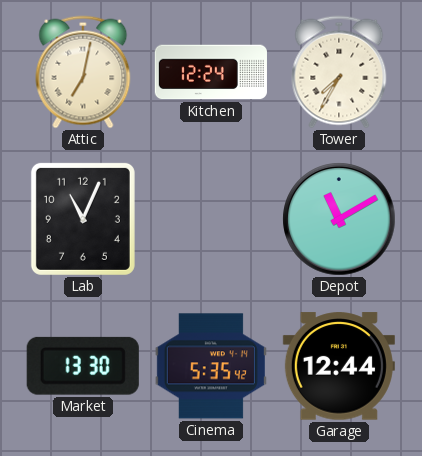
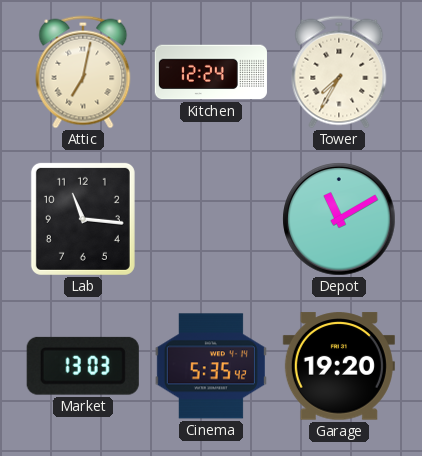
Lab: 11:04 -> 11:16
Market: 13:30 -> 13:03
Garage: 12:44 -> 19:20
